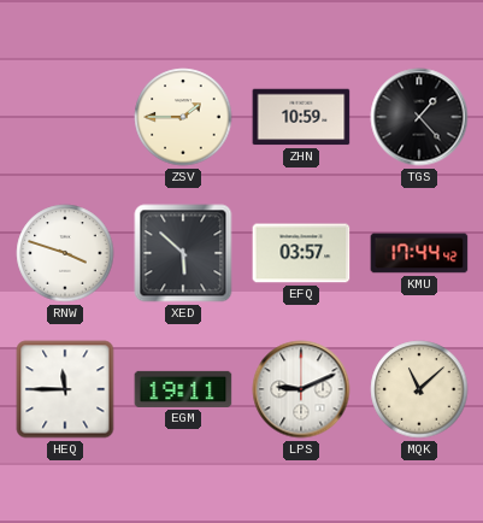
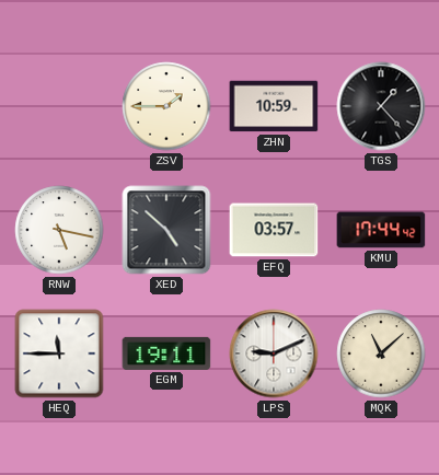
RNW: 3:48 -> 5:17
XED: 5:52 -> 4:52
